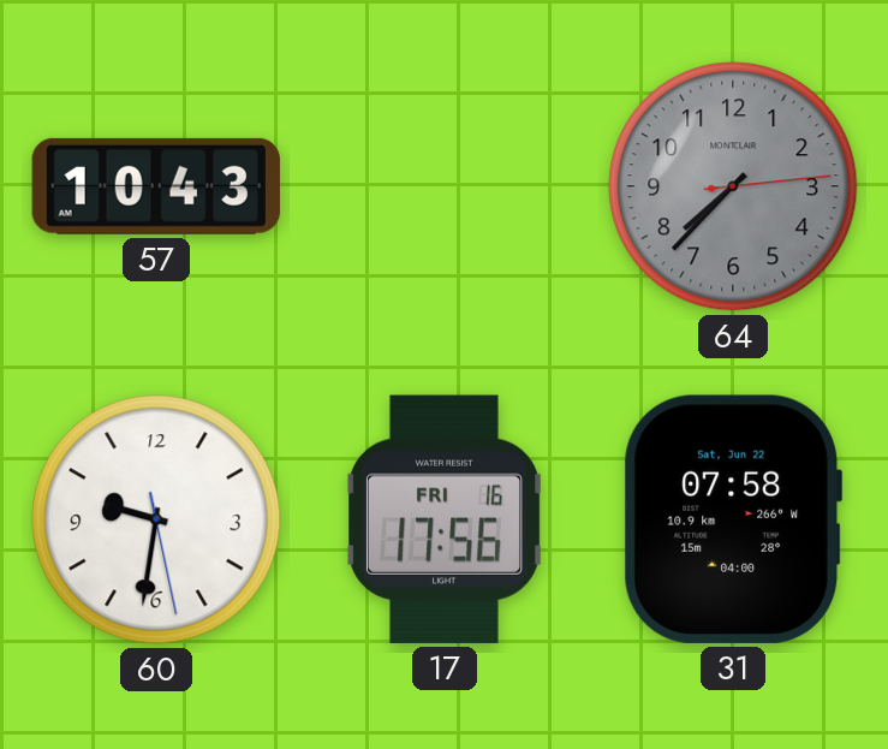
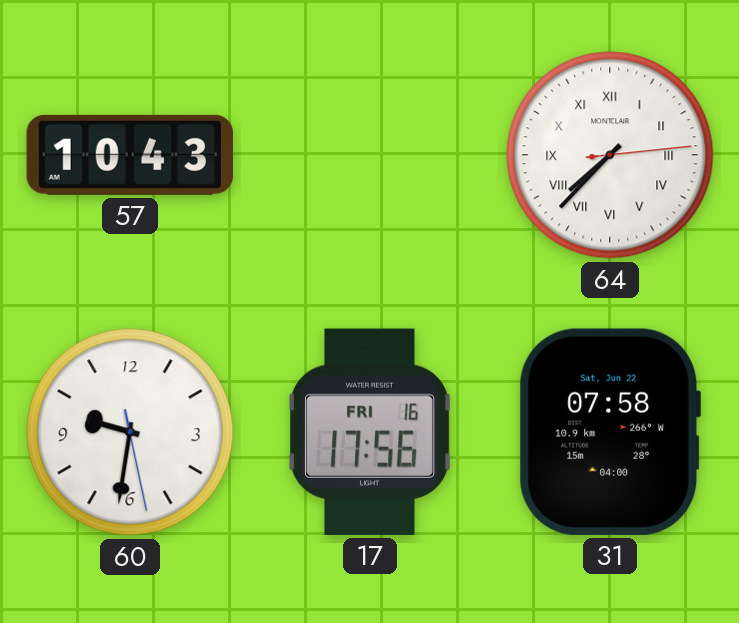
64 dial: grey -> white
64 numerals: Arabic -> Roman
